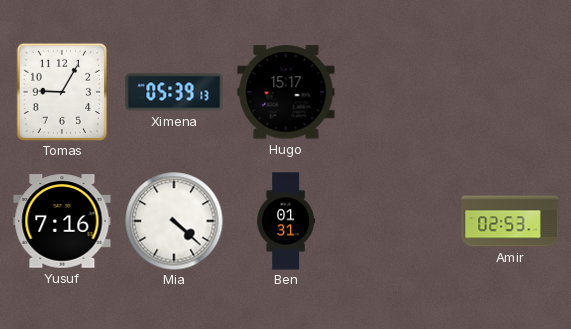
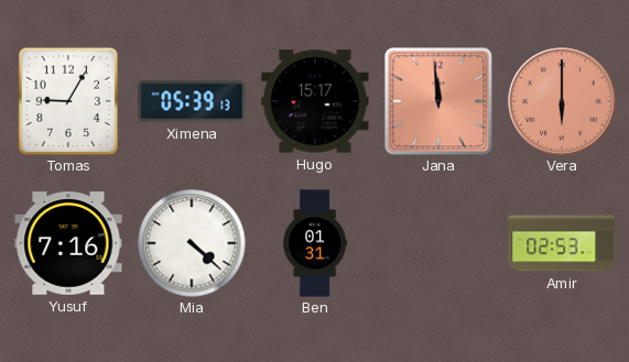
Jana: none -> 11:59
Vera: none -> 6:00
